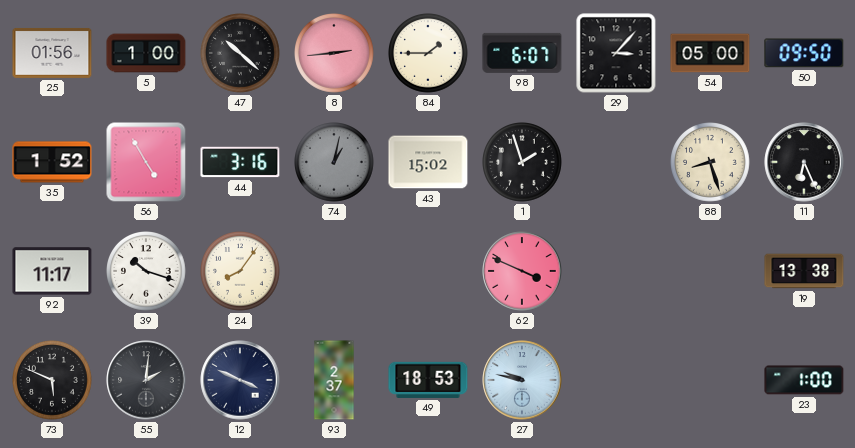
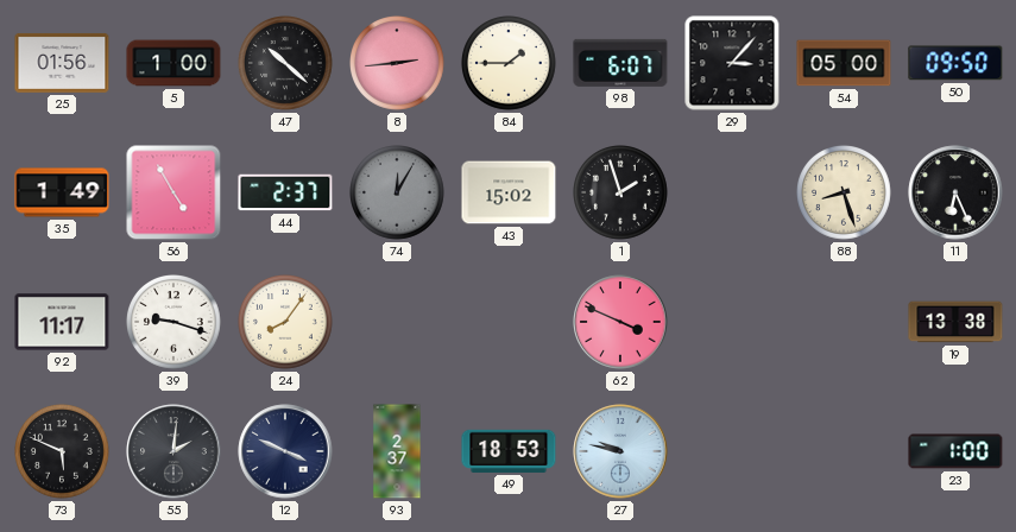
35: 1:52 -> 1:49
44: 3:16 -> 2:37
74: 1:02 -> 12:05
39: 10:18 -> 9:18
